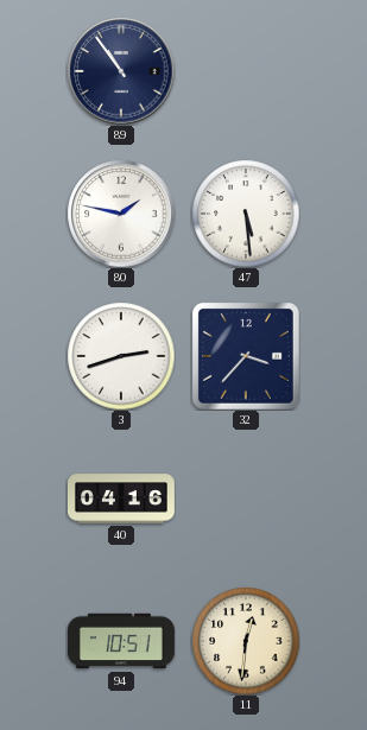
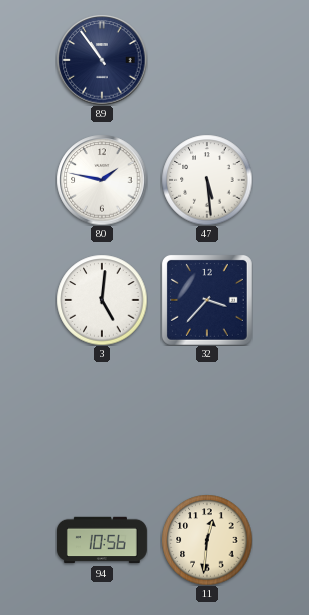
3: 2:42 -> 5:01
40: 04:16 -> none
94: 10:51 -> 10:56
